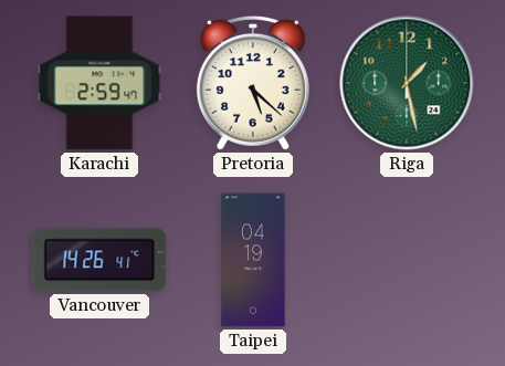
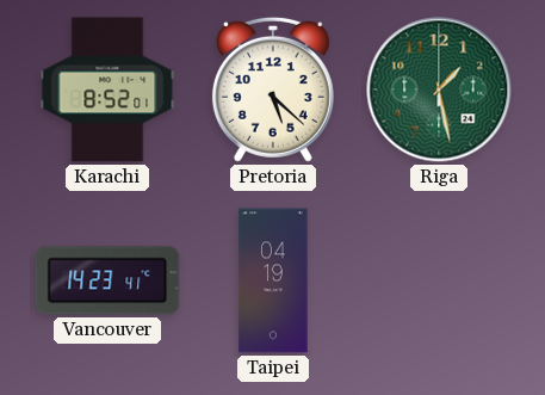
Karachi: 2:59 -> 8:52
Vancouver: 14:26 -> 14:23
